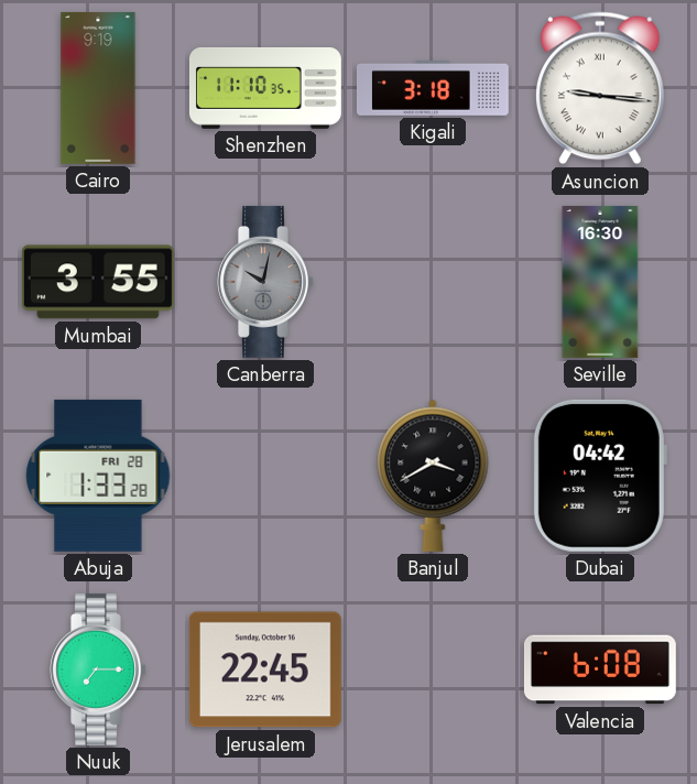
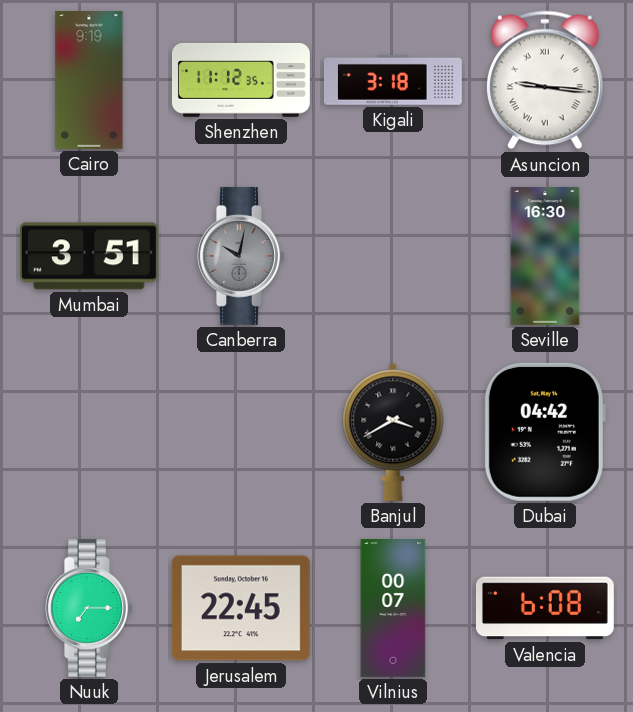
Shenzhen: 11:10 -> 11:12
Mumbai: 3:55 -> 3:51
Abuja: 1:33 -> none
Vilnius: none -> 00:07
